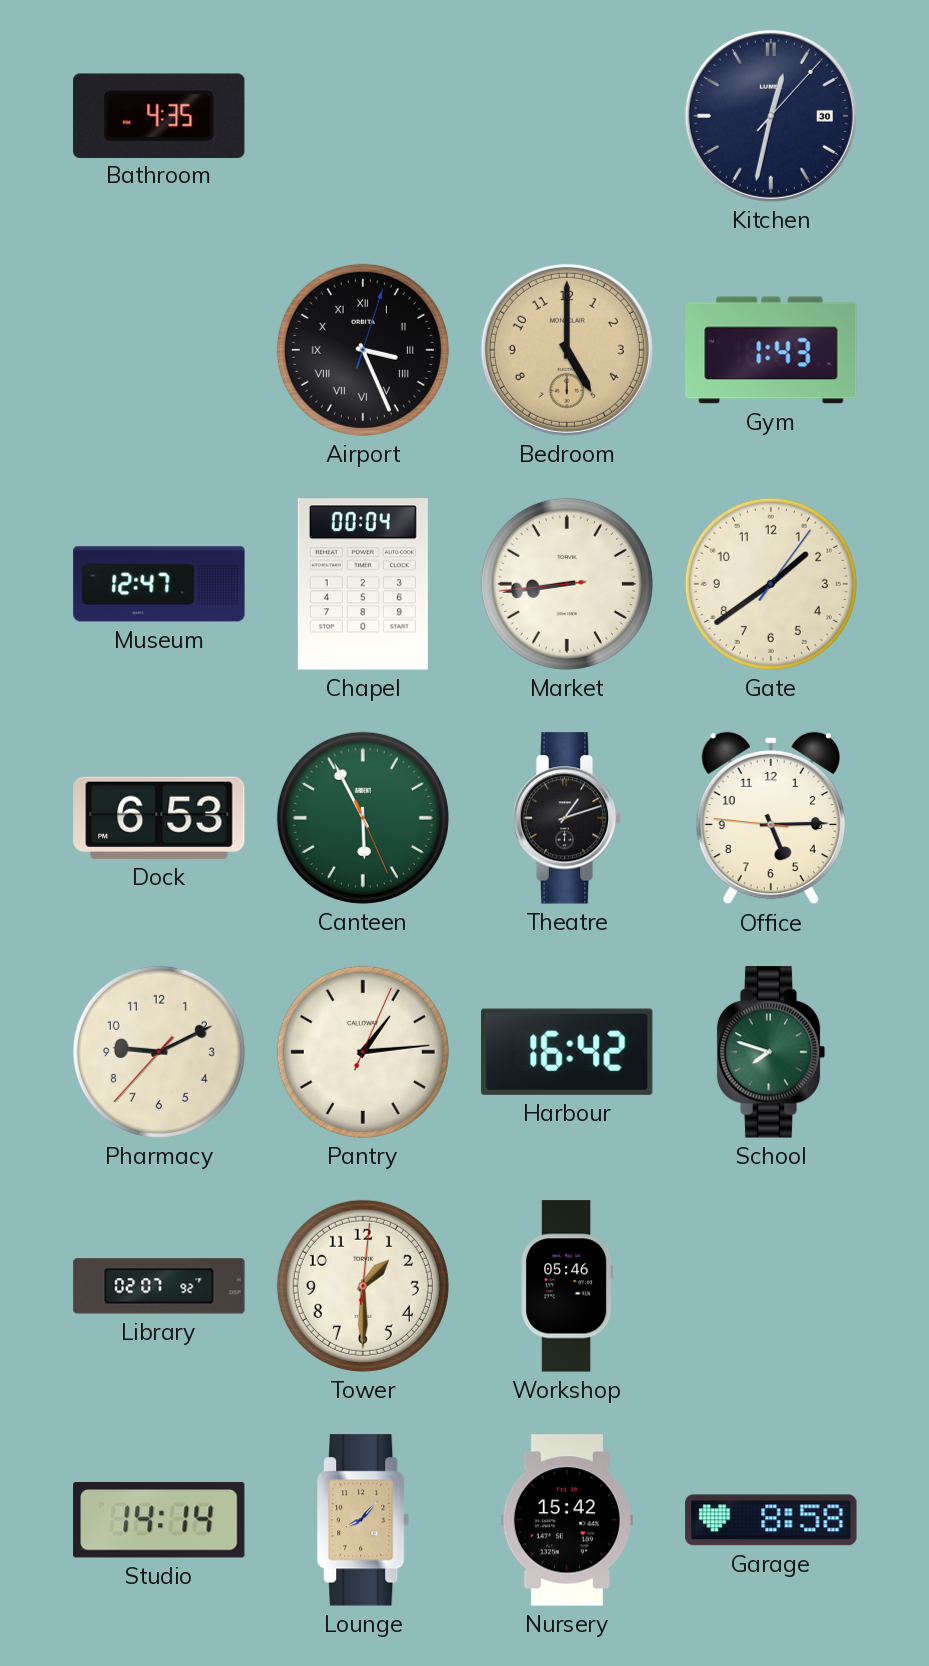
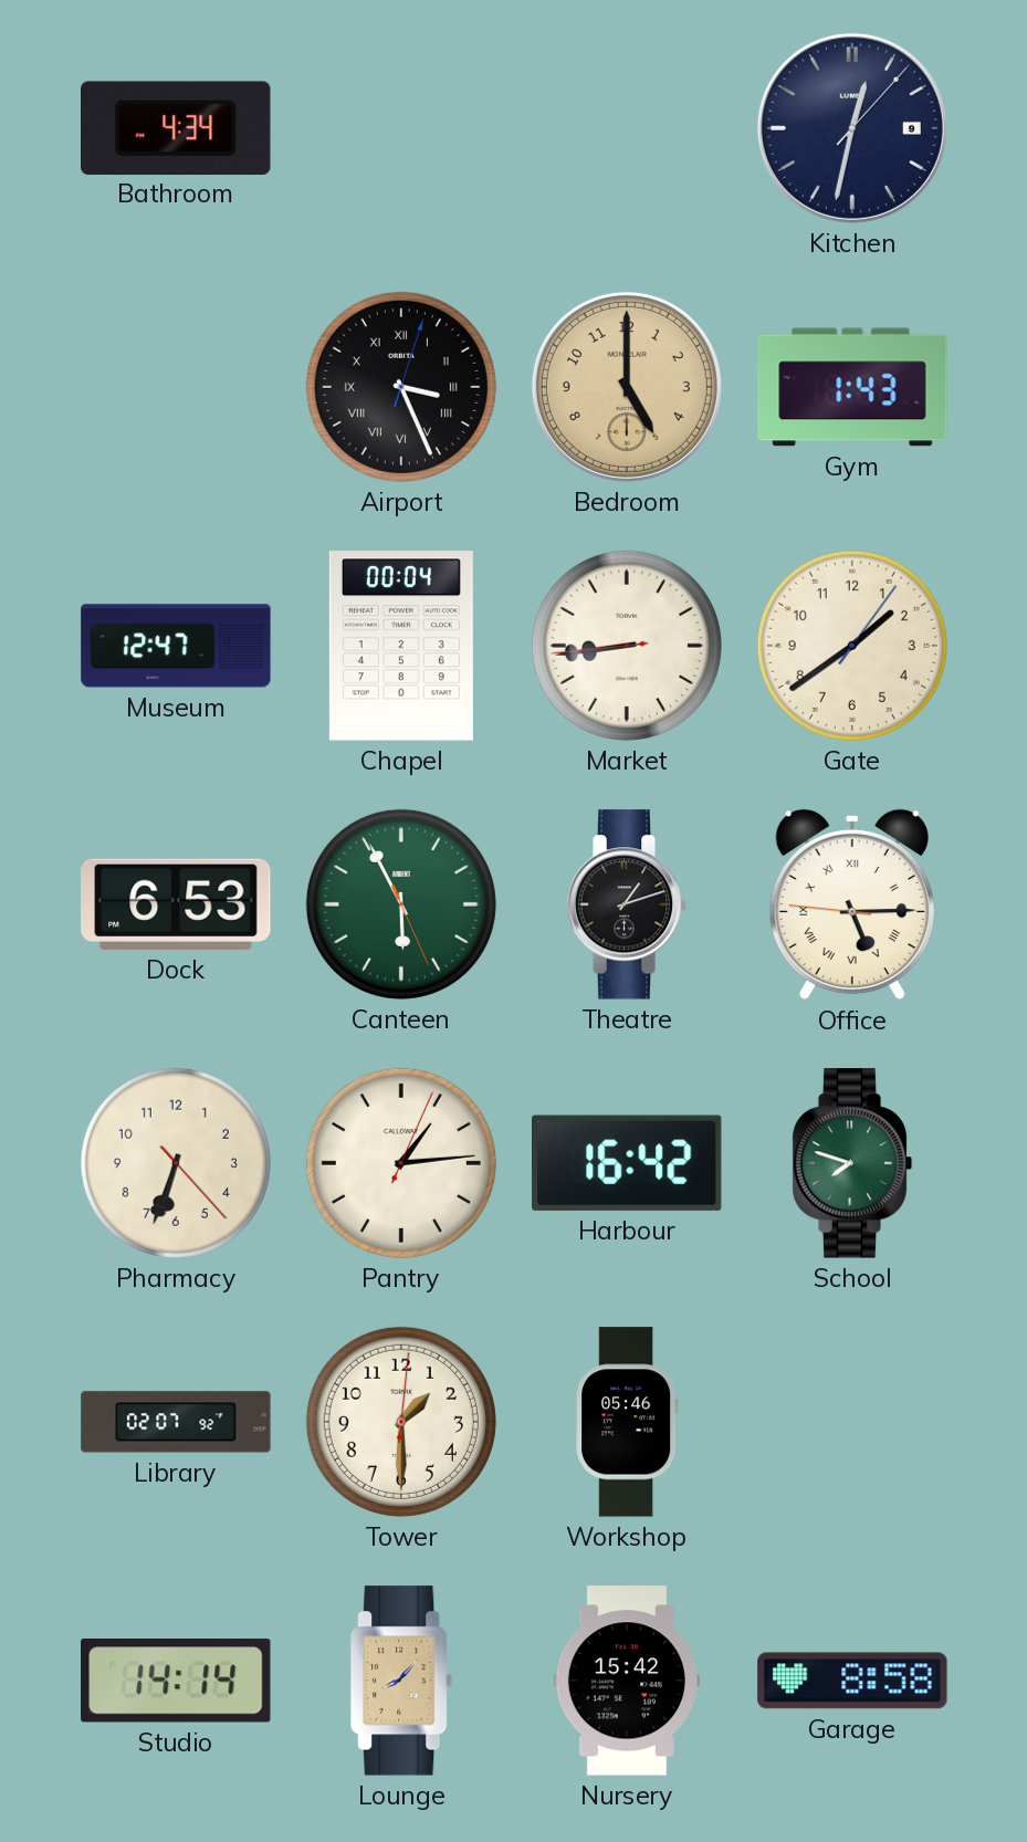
Bathroom: 4:35 -> 4:34
Kitchen date: 30 -> 9
Office numerals: Arabic -> Roman
Pharmacy: 9:10 -> 6:33
